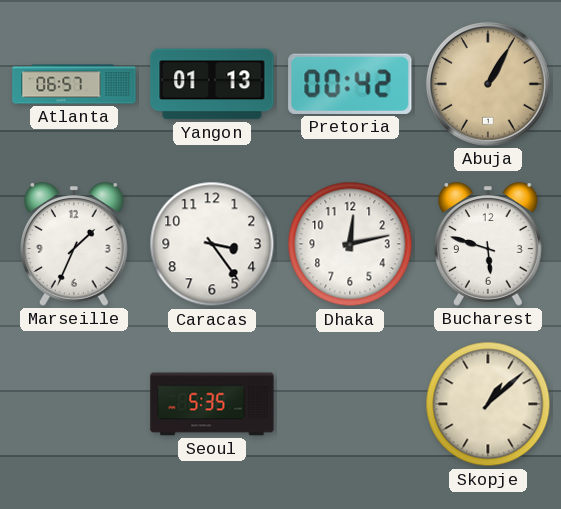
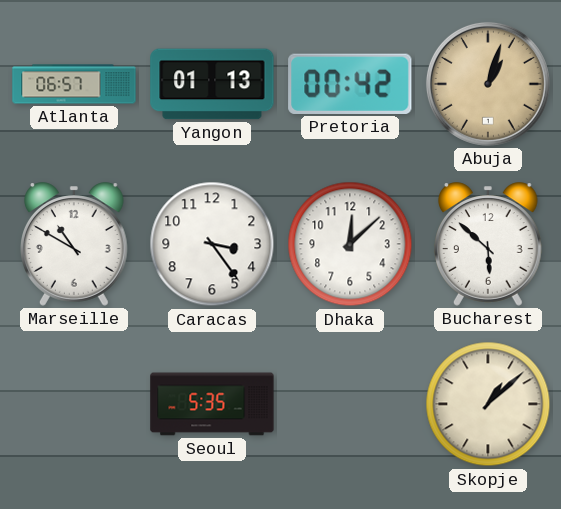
Abuja: 1:05 -> 1:03
Marseille: 1:34 -> 10:50
Dhaka: 12:13 -> 12:08
Bucharest: 5:48 -> 5:52
